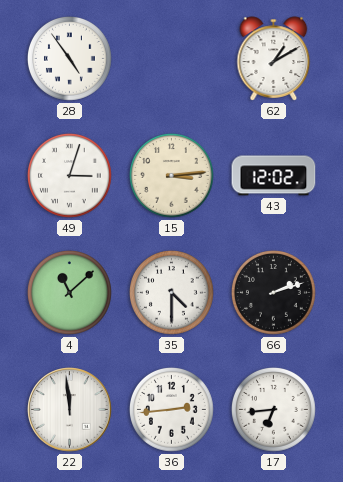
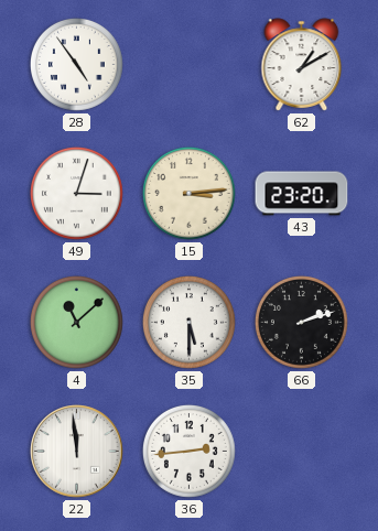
43: 12:02 -> 23:20
35: 4:30 -> 5:30
17: 6:44 -> none
